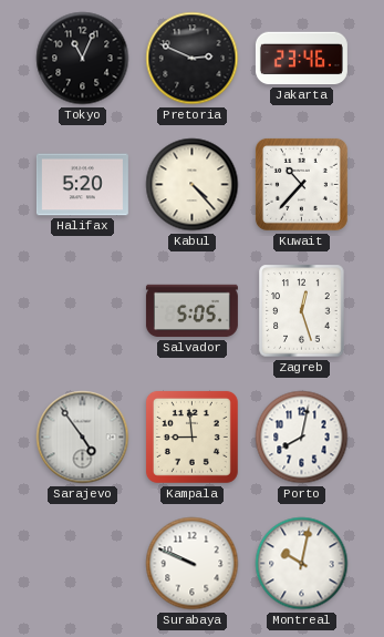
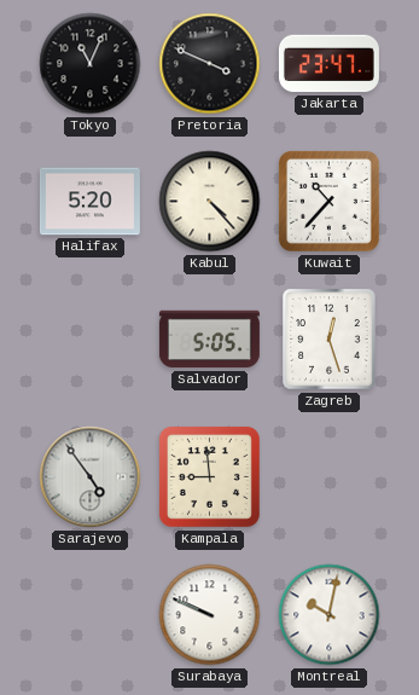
Pretoria: 2:49 -> 3:49
Jakarta: 23:46 -> 23:47
Porto: 8:02 -> none
